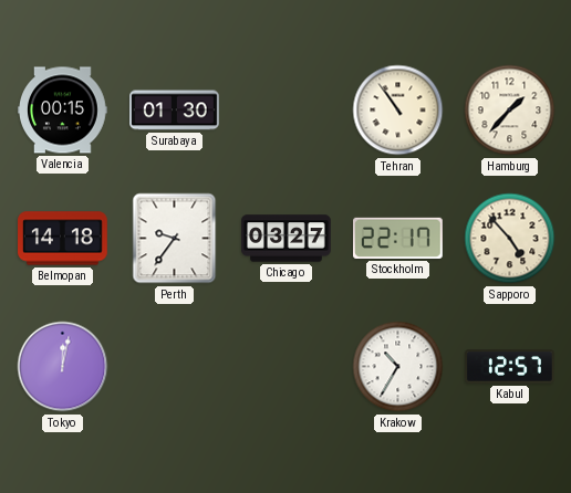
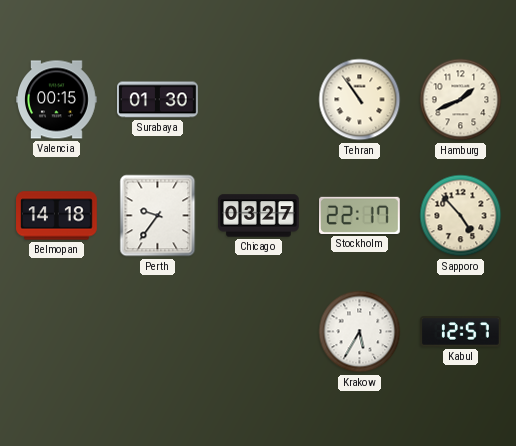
Hamburg: 1:37 -> 1:41
Tokyo: 12:02 -> none
Krakow: 10:35 -> 5:35
